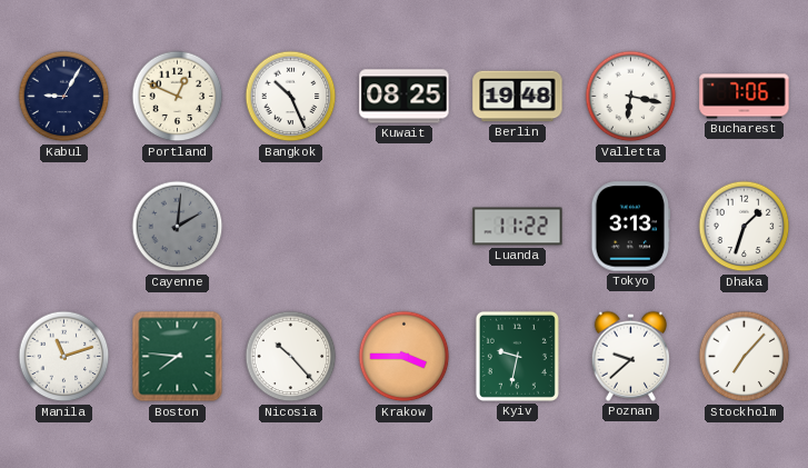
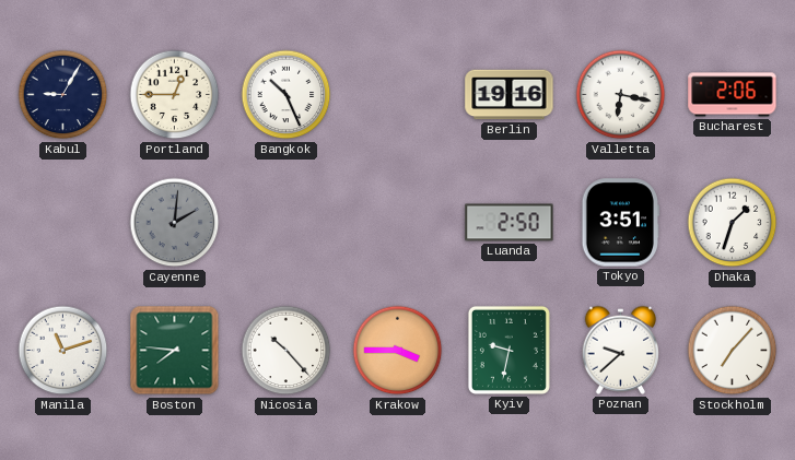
Portland: 12:49 -> 12:45
Kuwait: 08:25 -> none
Berlin: 19:48 -> 19:16
Bucharest: 7:06 -> 2:06
Luanda: 11:22 -> 2:50
Tokyo: 3:13 -> 3:51
